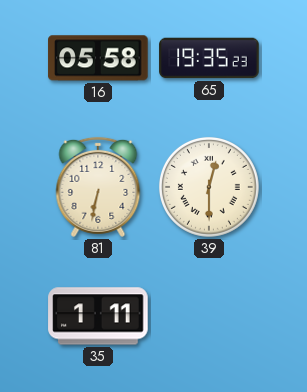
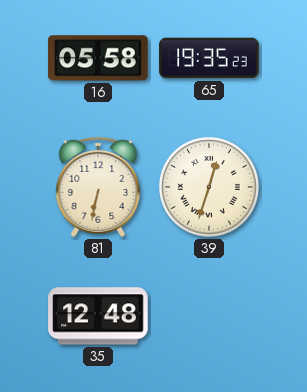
39: 12:30 -> 12:33
35: 1:11 -> 12:48
